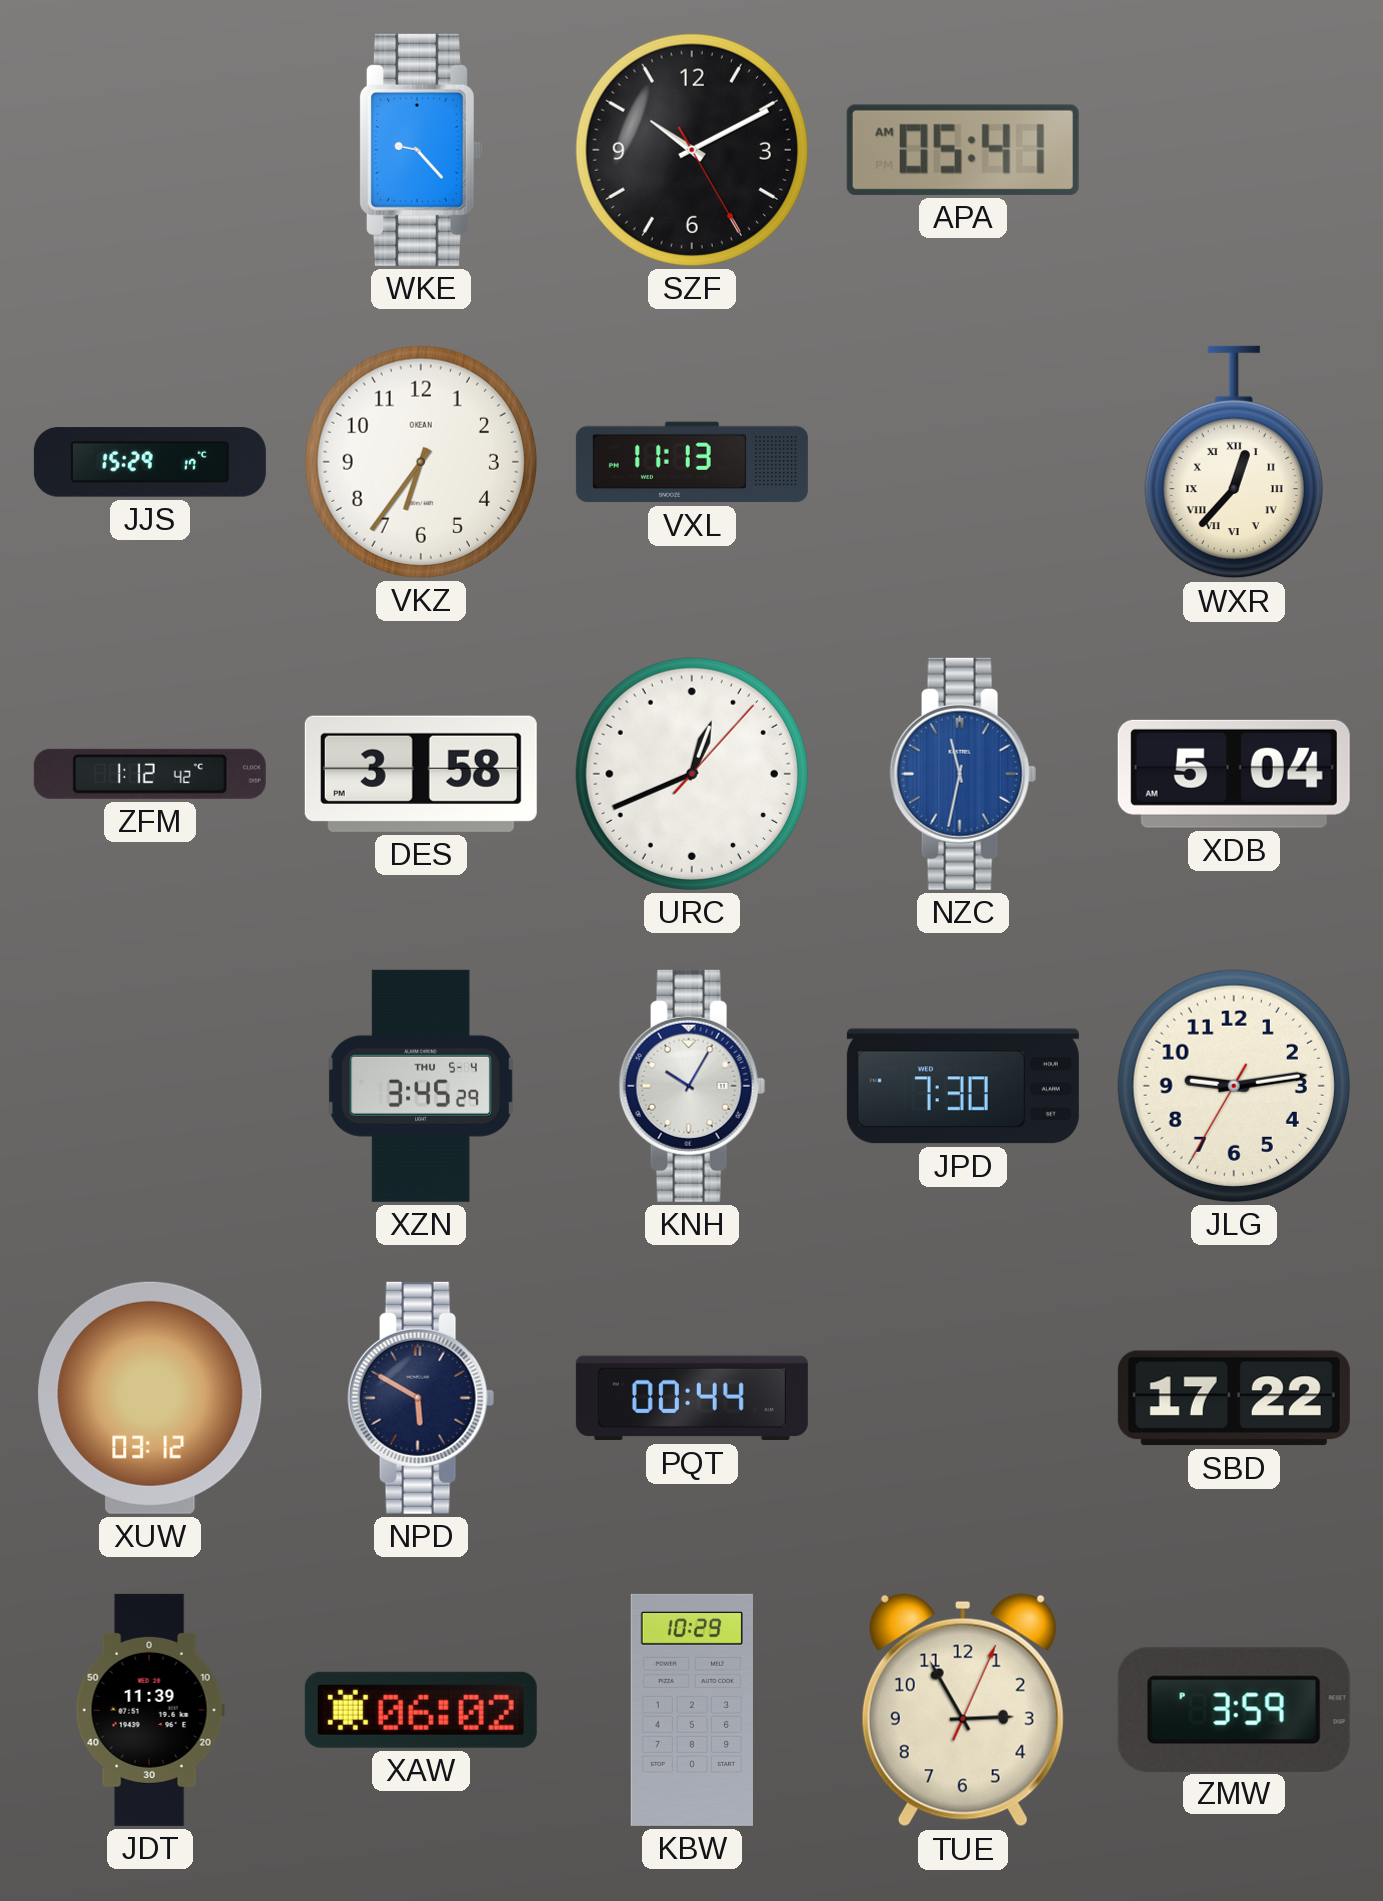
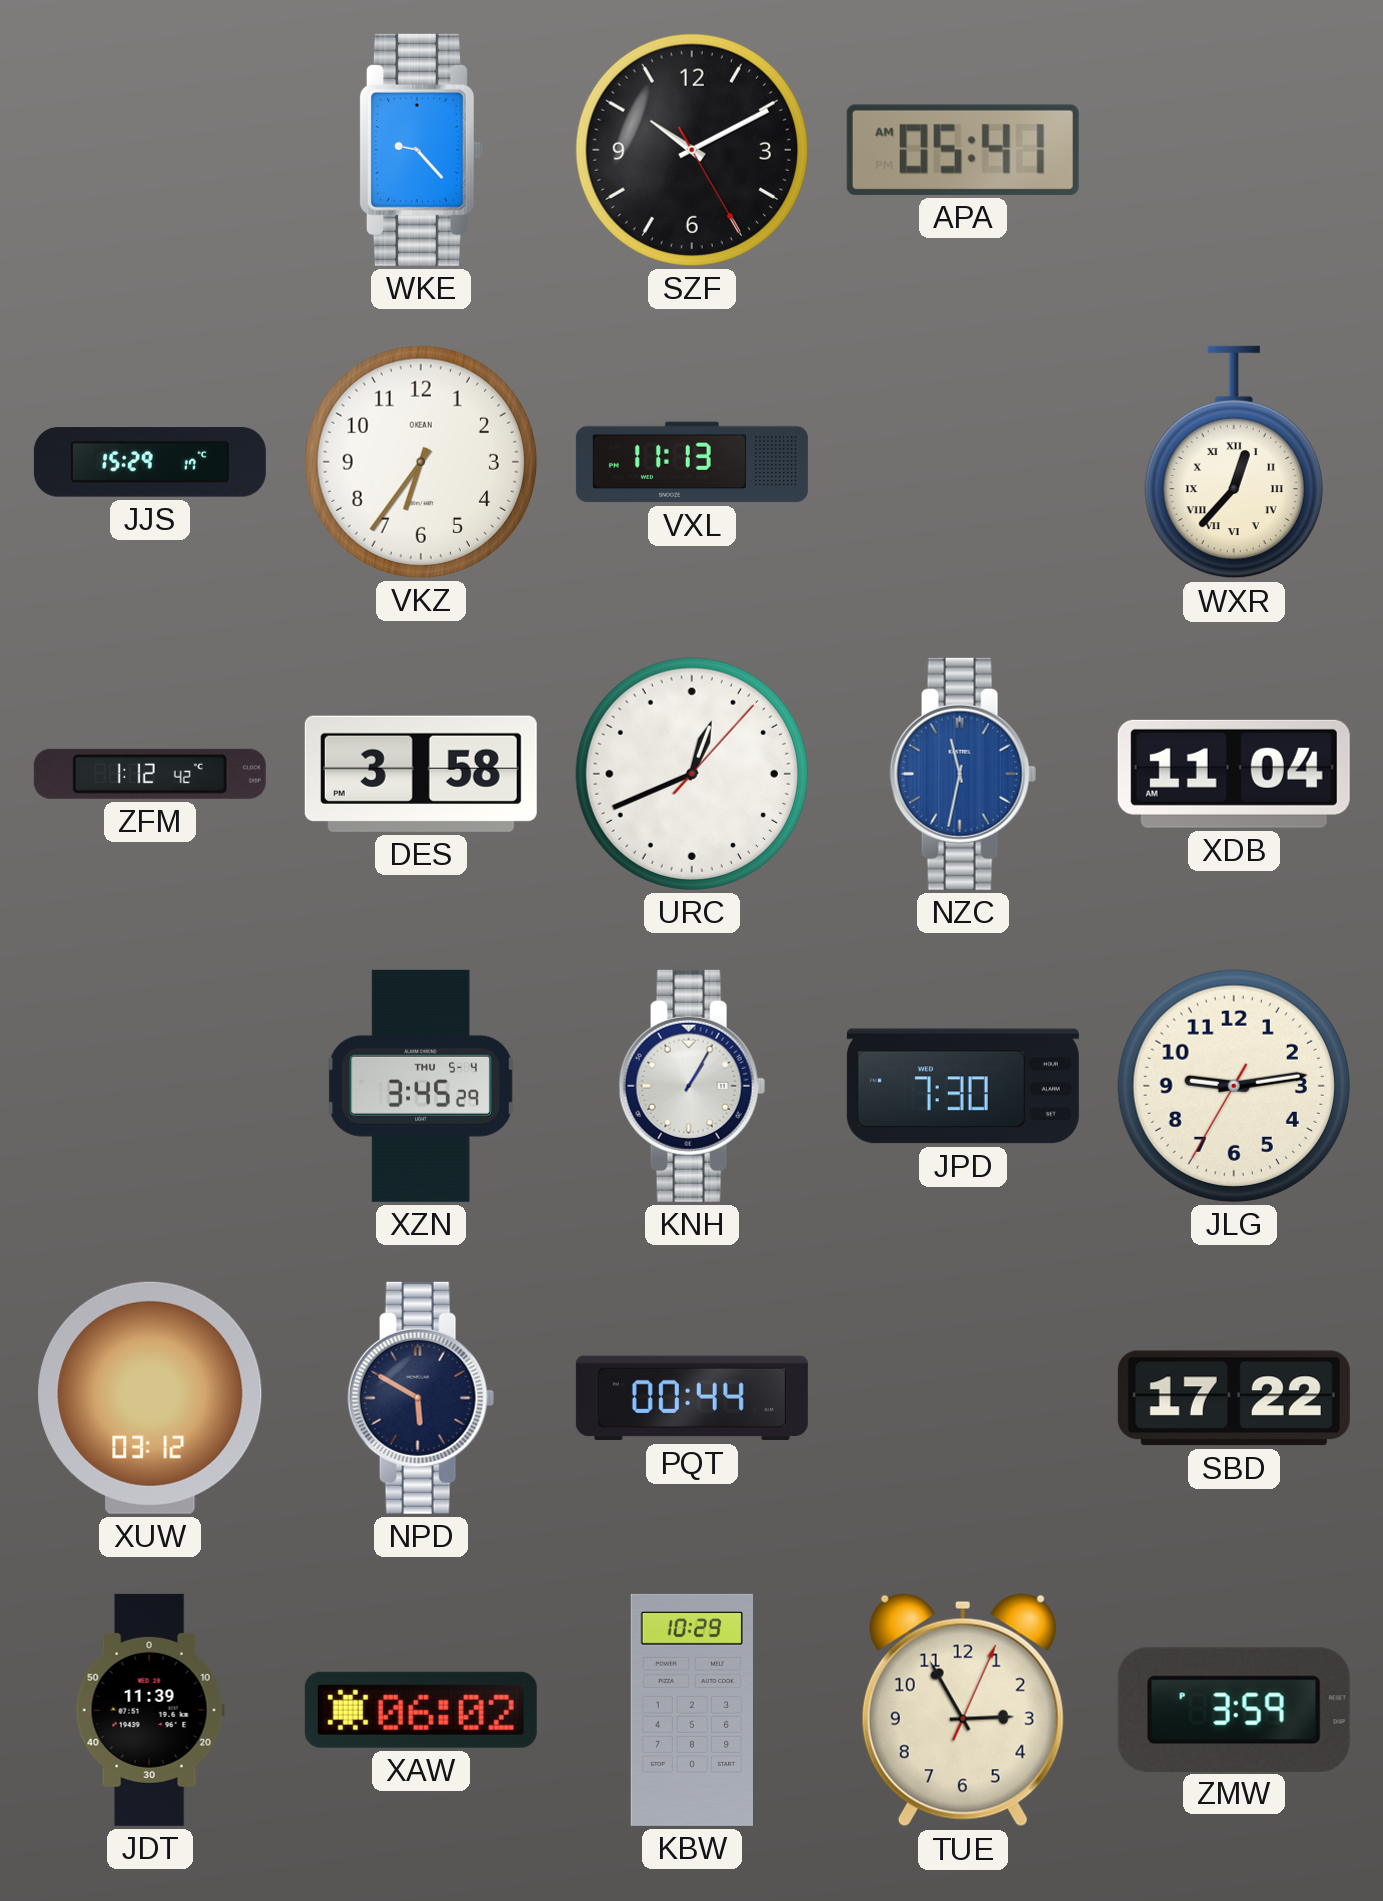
XDB: 5:04 -> 11:04
KNH: 10:05 -> 1:05
